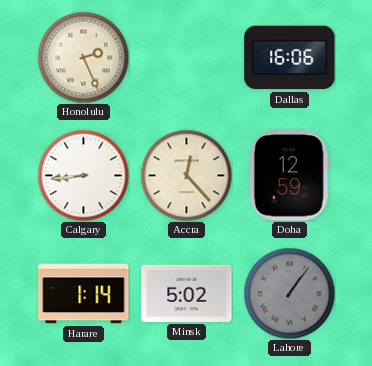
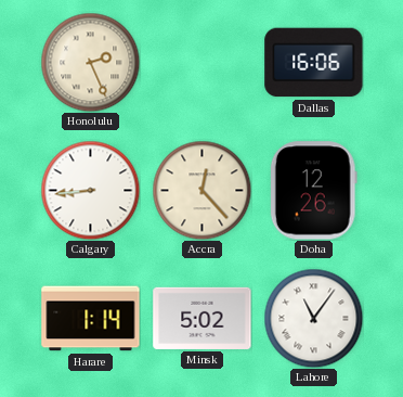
Doha: 12:59 -> 12:26
Lahore: 1:06 -> 11:06
Lahore dial: grey -> white
